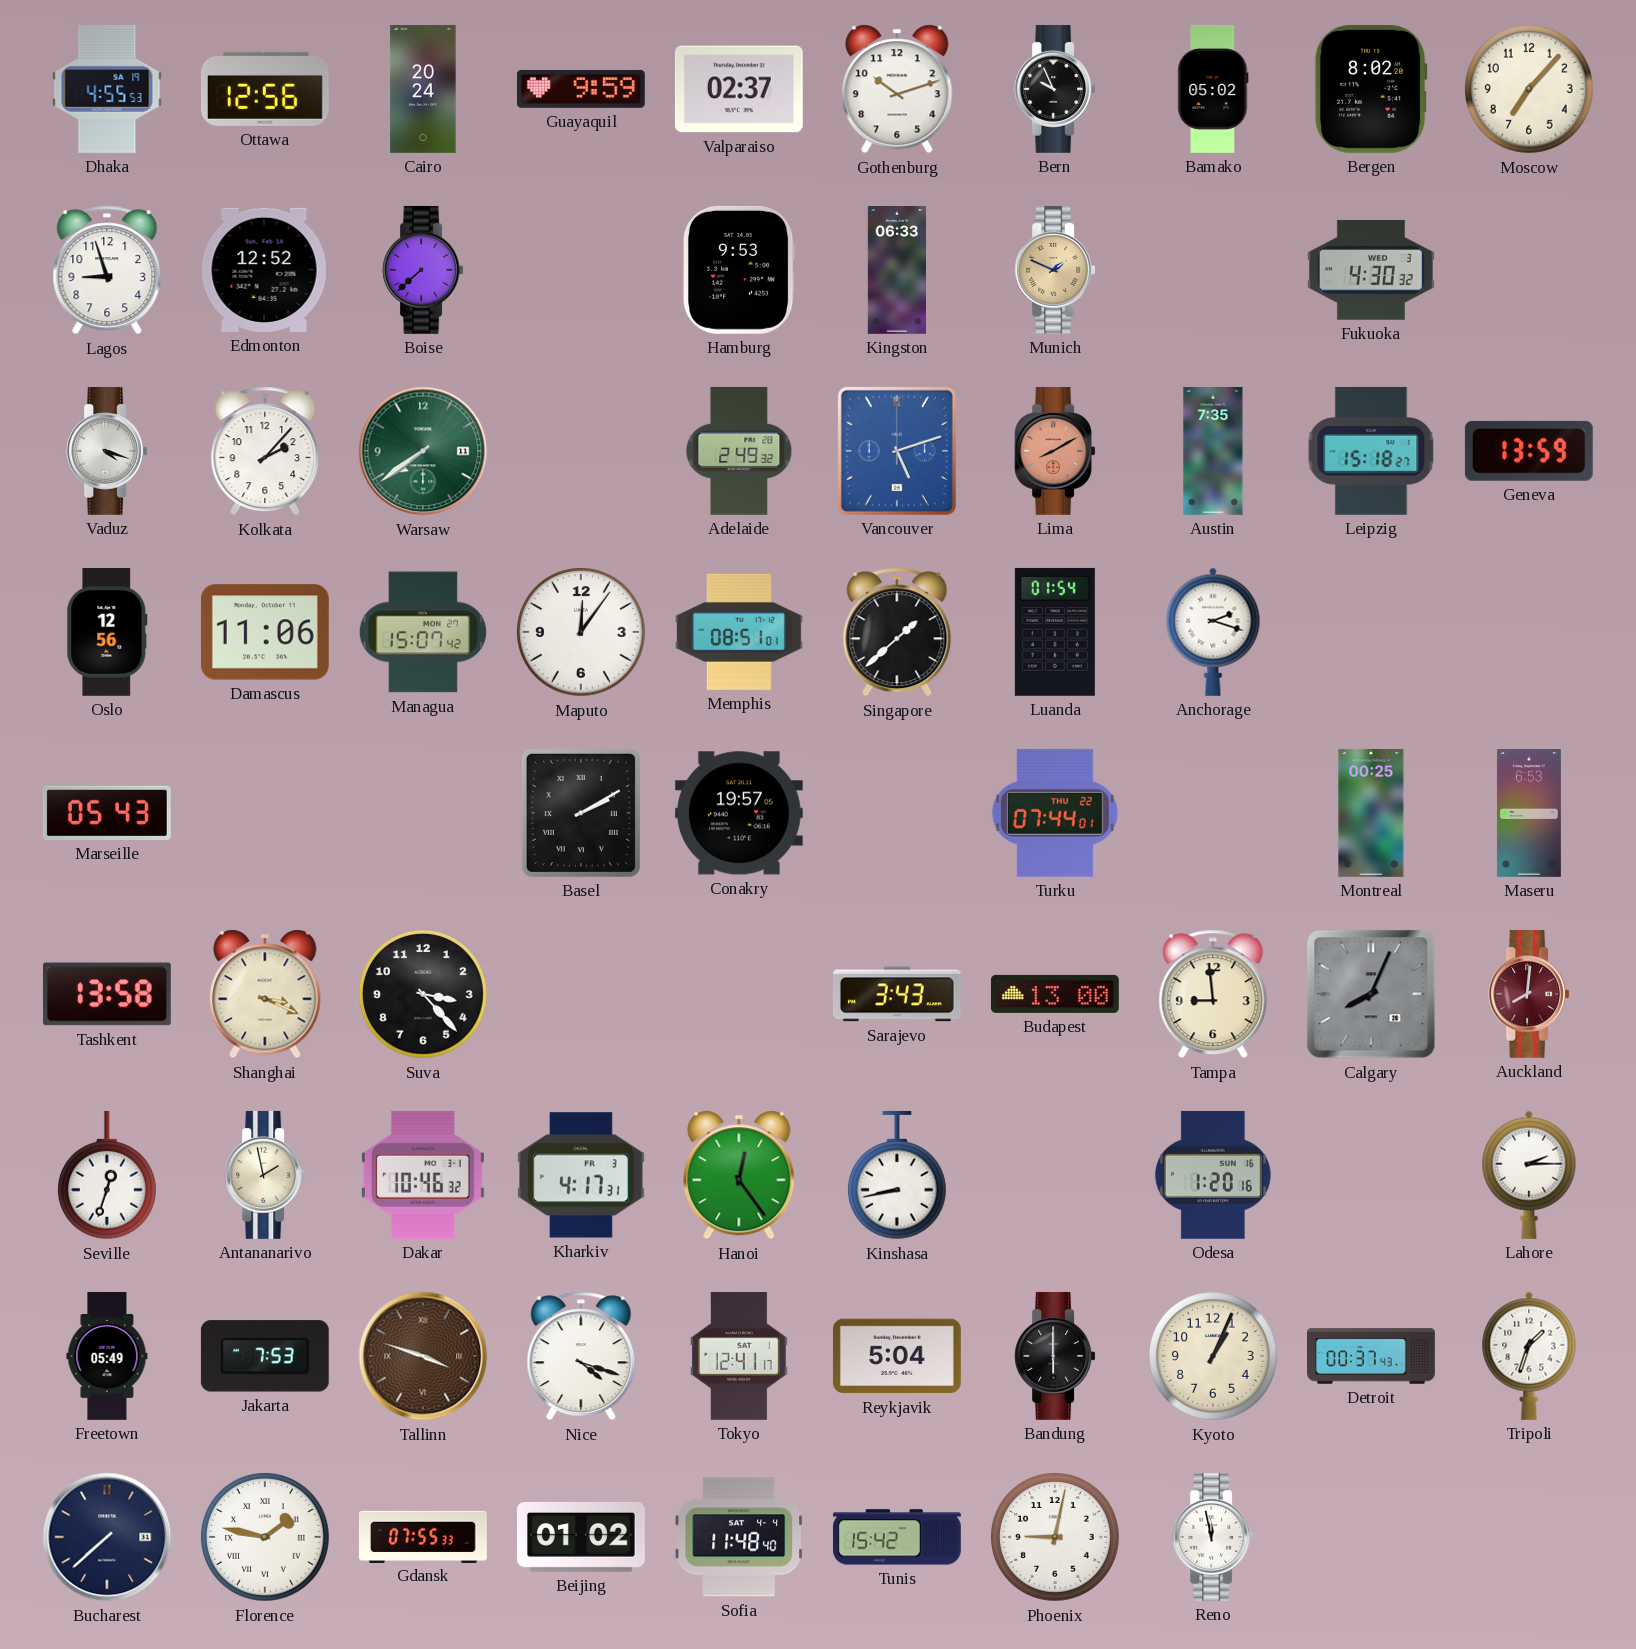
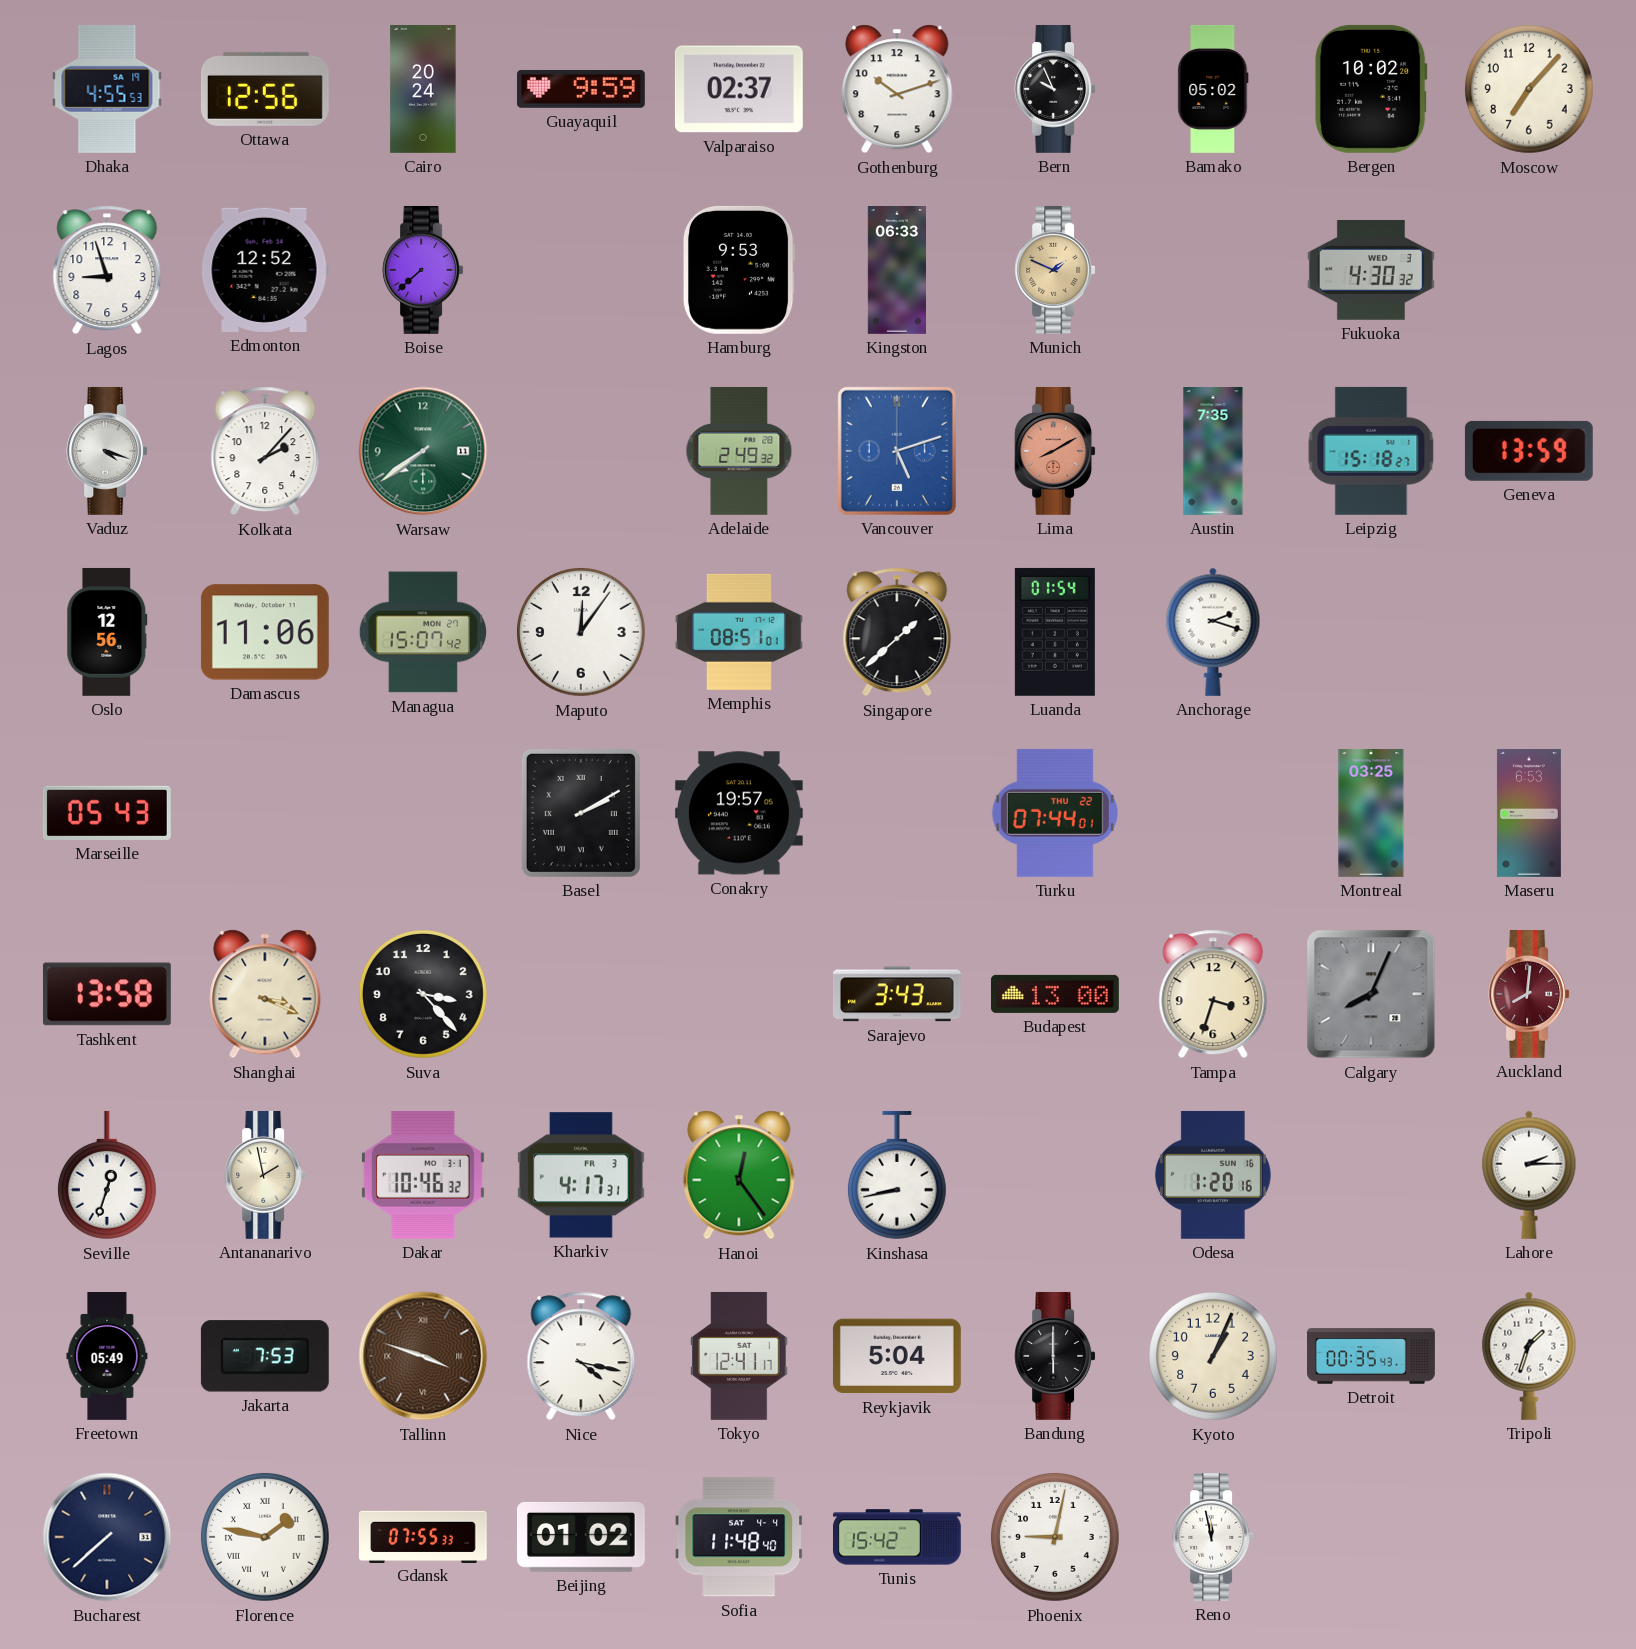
Bergen: 8:02 -> 10:02
Montreal: 00:25 -> 03:25
Tampa: 8:59 -> 3:33
Nice: 4:18 -> 4:17
Detroit: 00:37 -> 00:35
